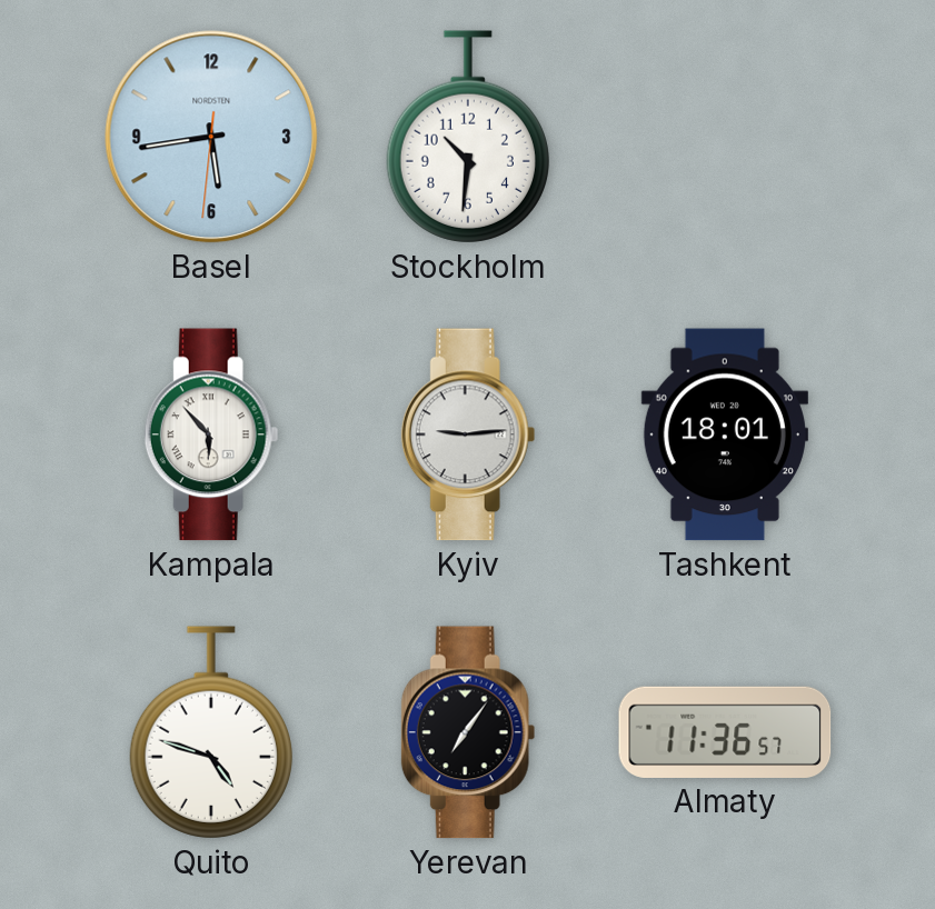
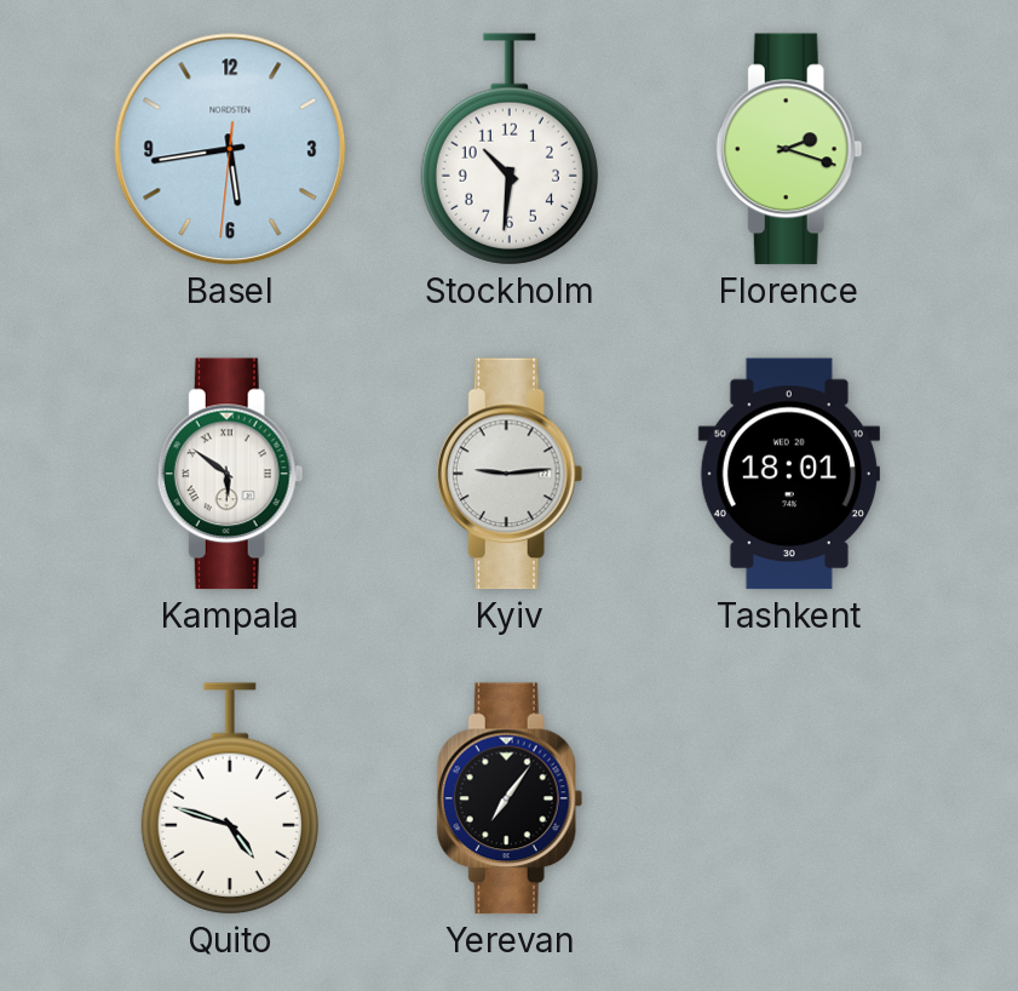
Florence: none -> 2:18
Kampala: 5:53 -> 5:51
Almaty: 11:36 -> none
